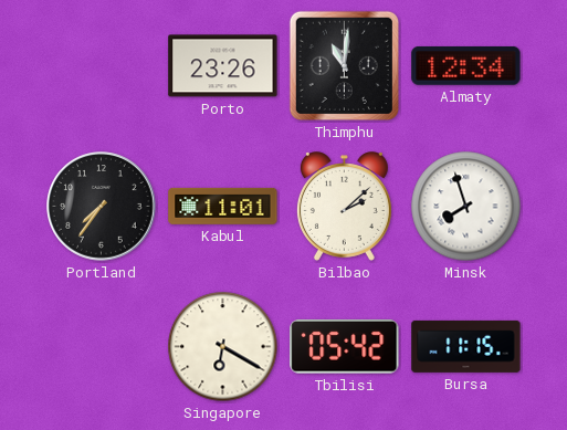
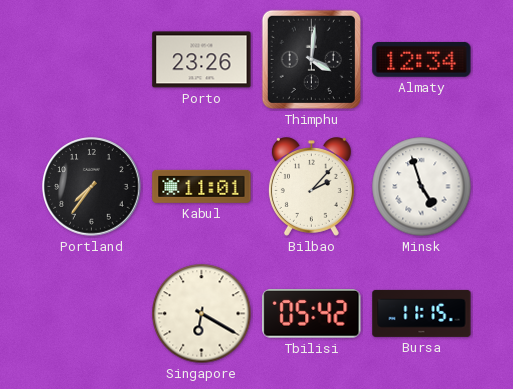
Thimphu: 11:01 -> 4:01
Bilbao: 2:08 -> 2:07
Minsk: 7:57 -> 4:57
